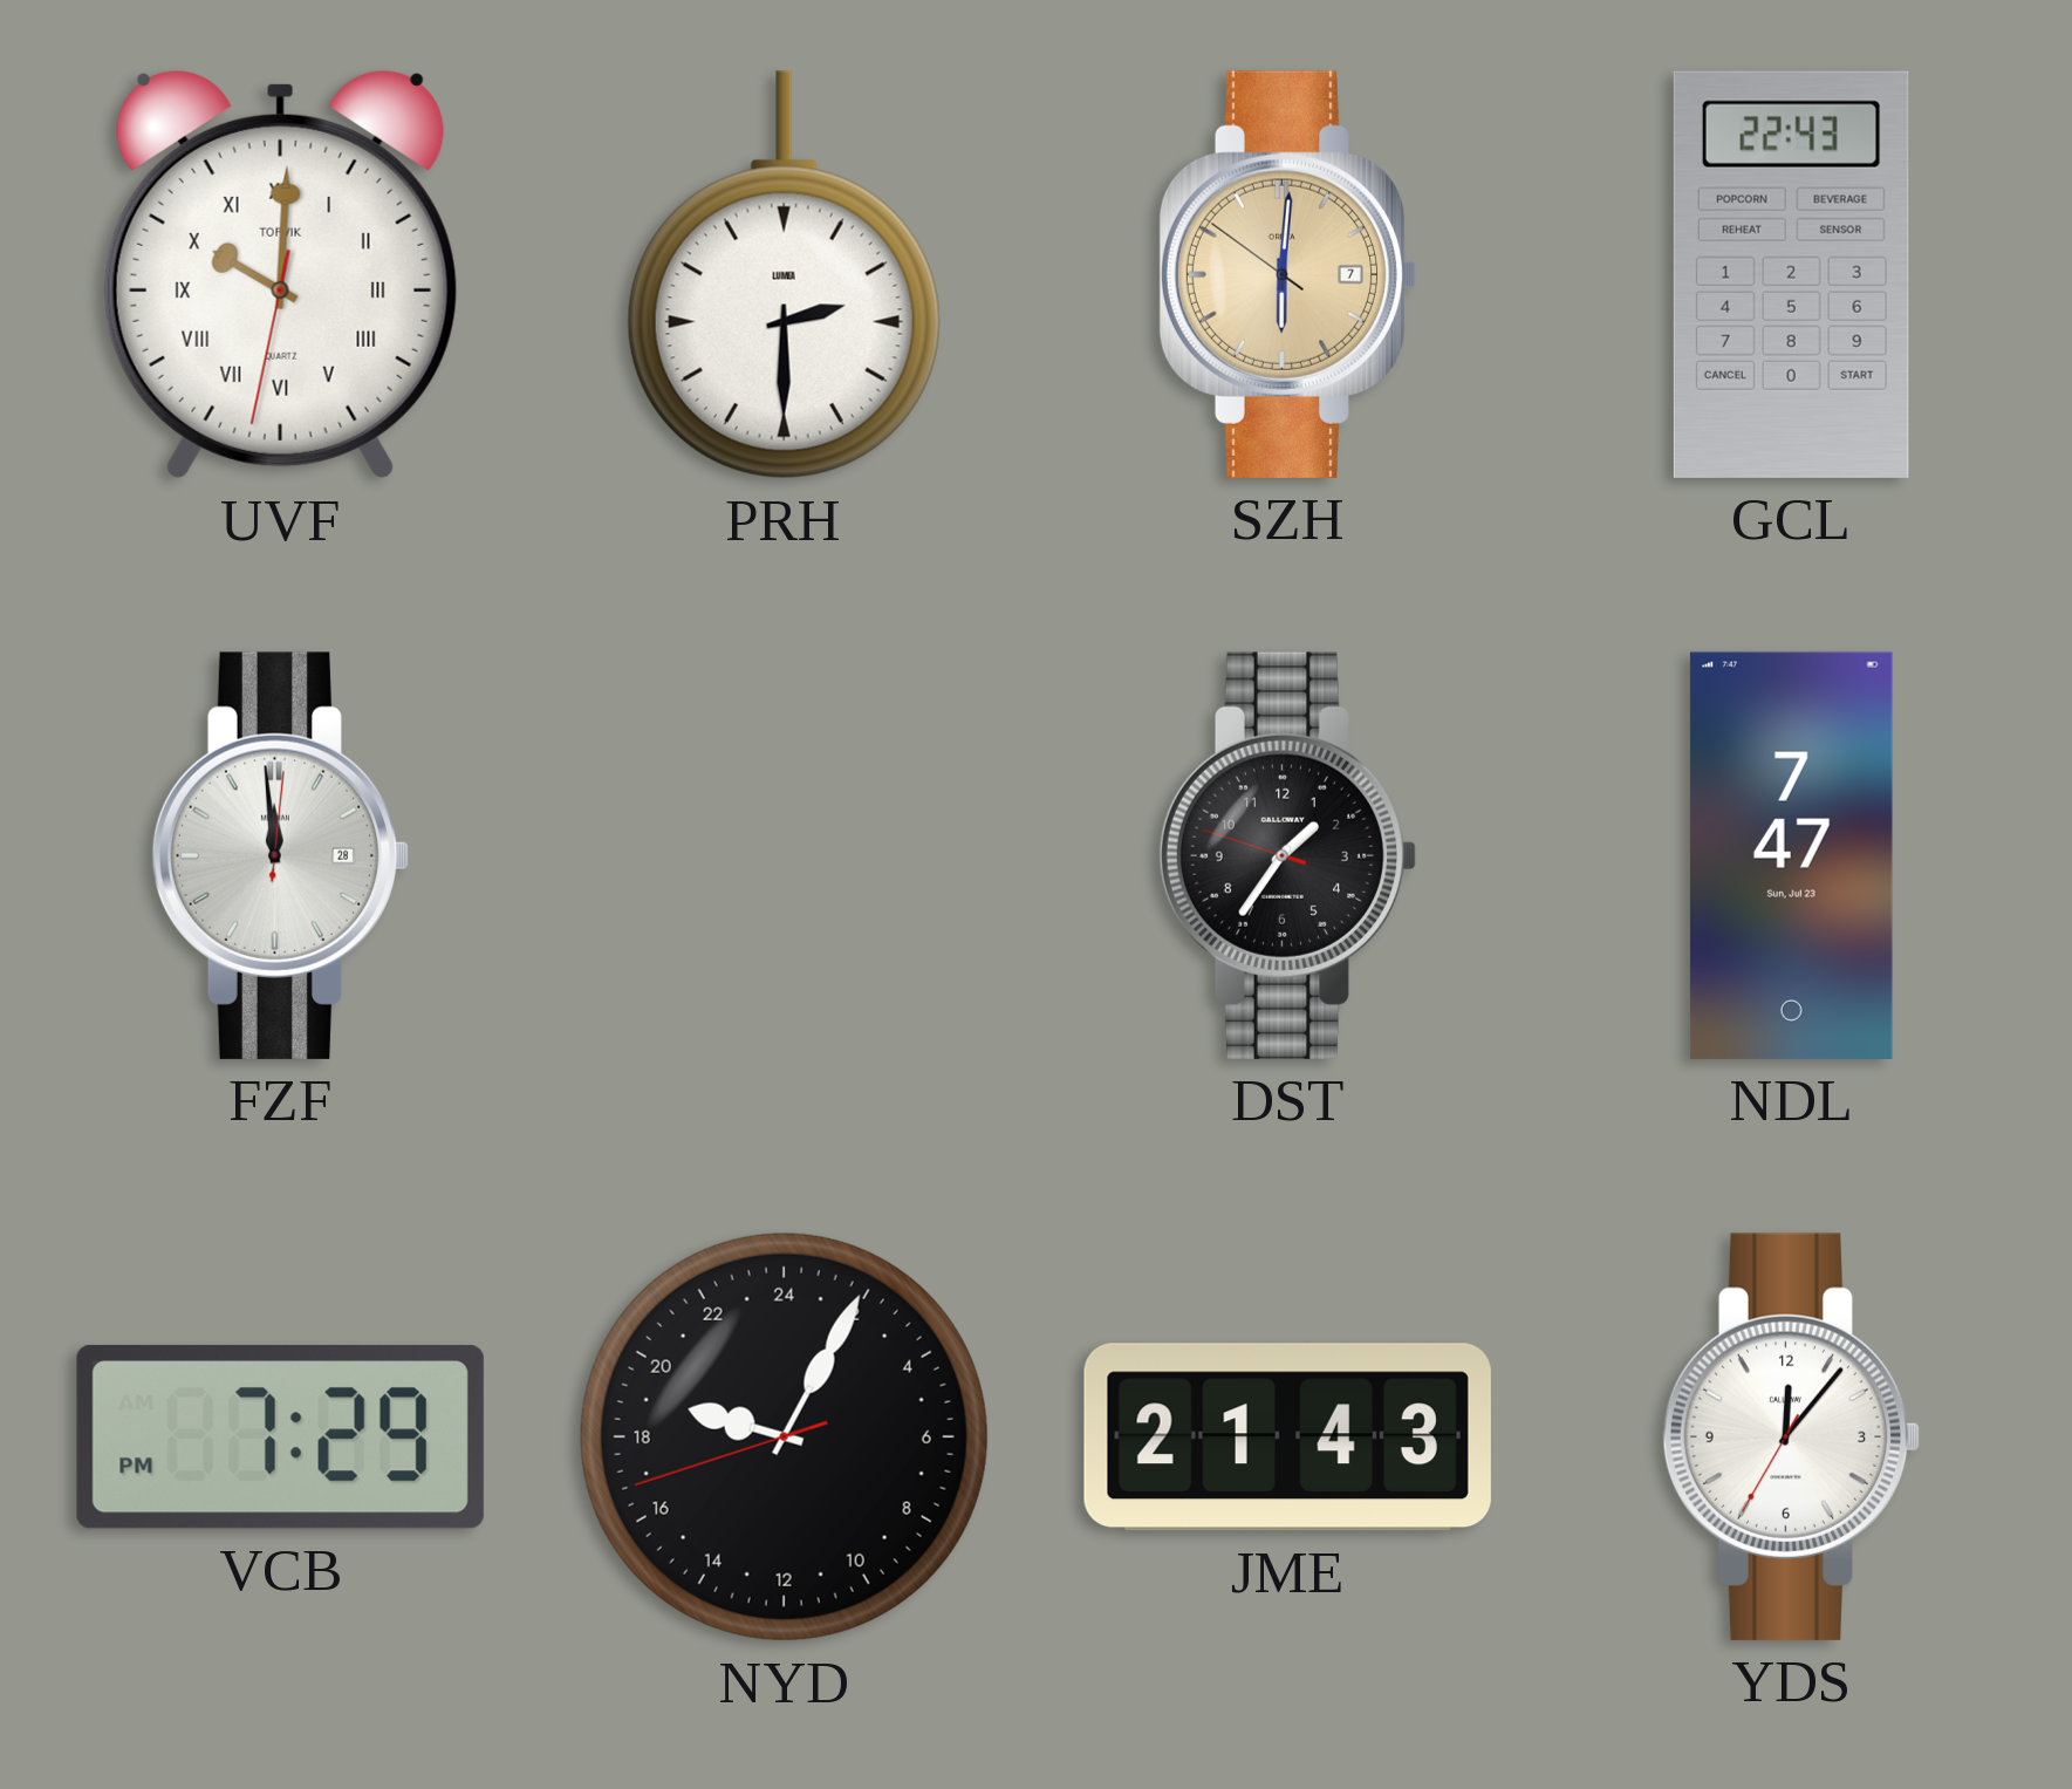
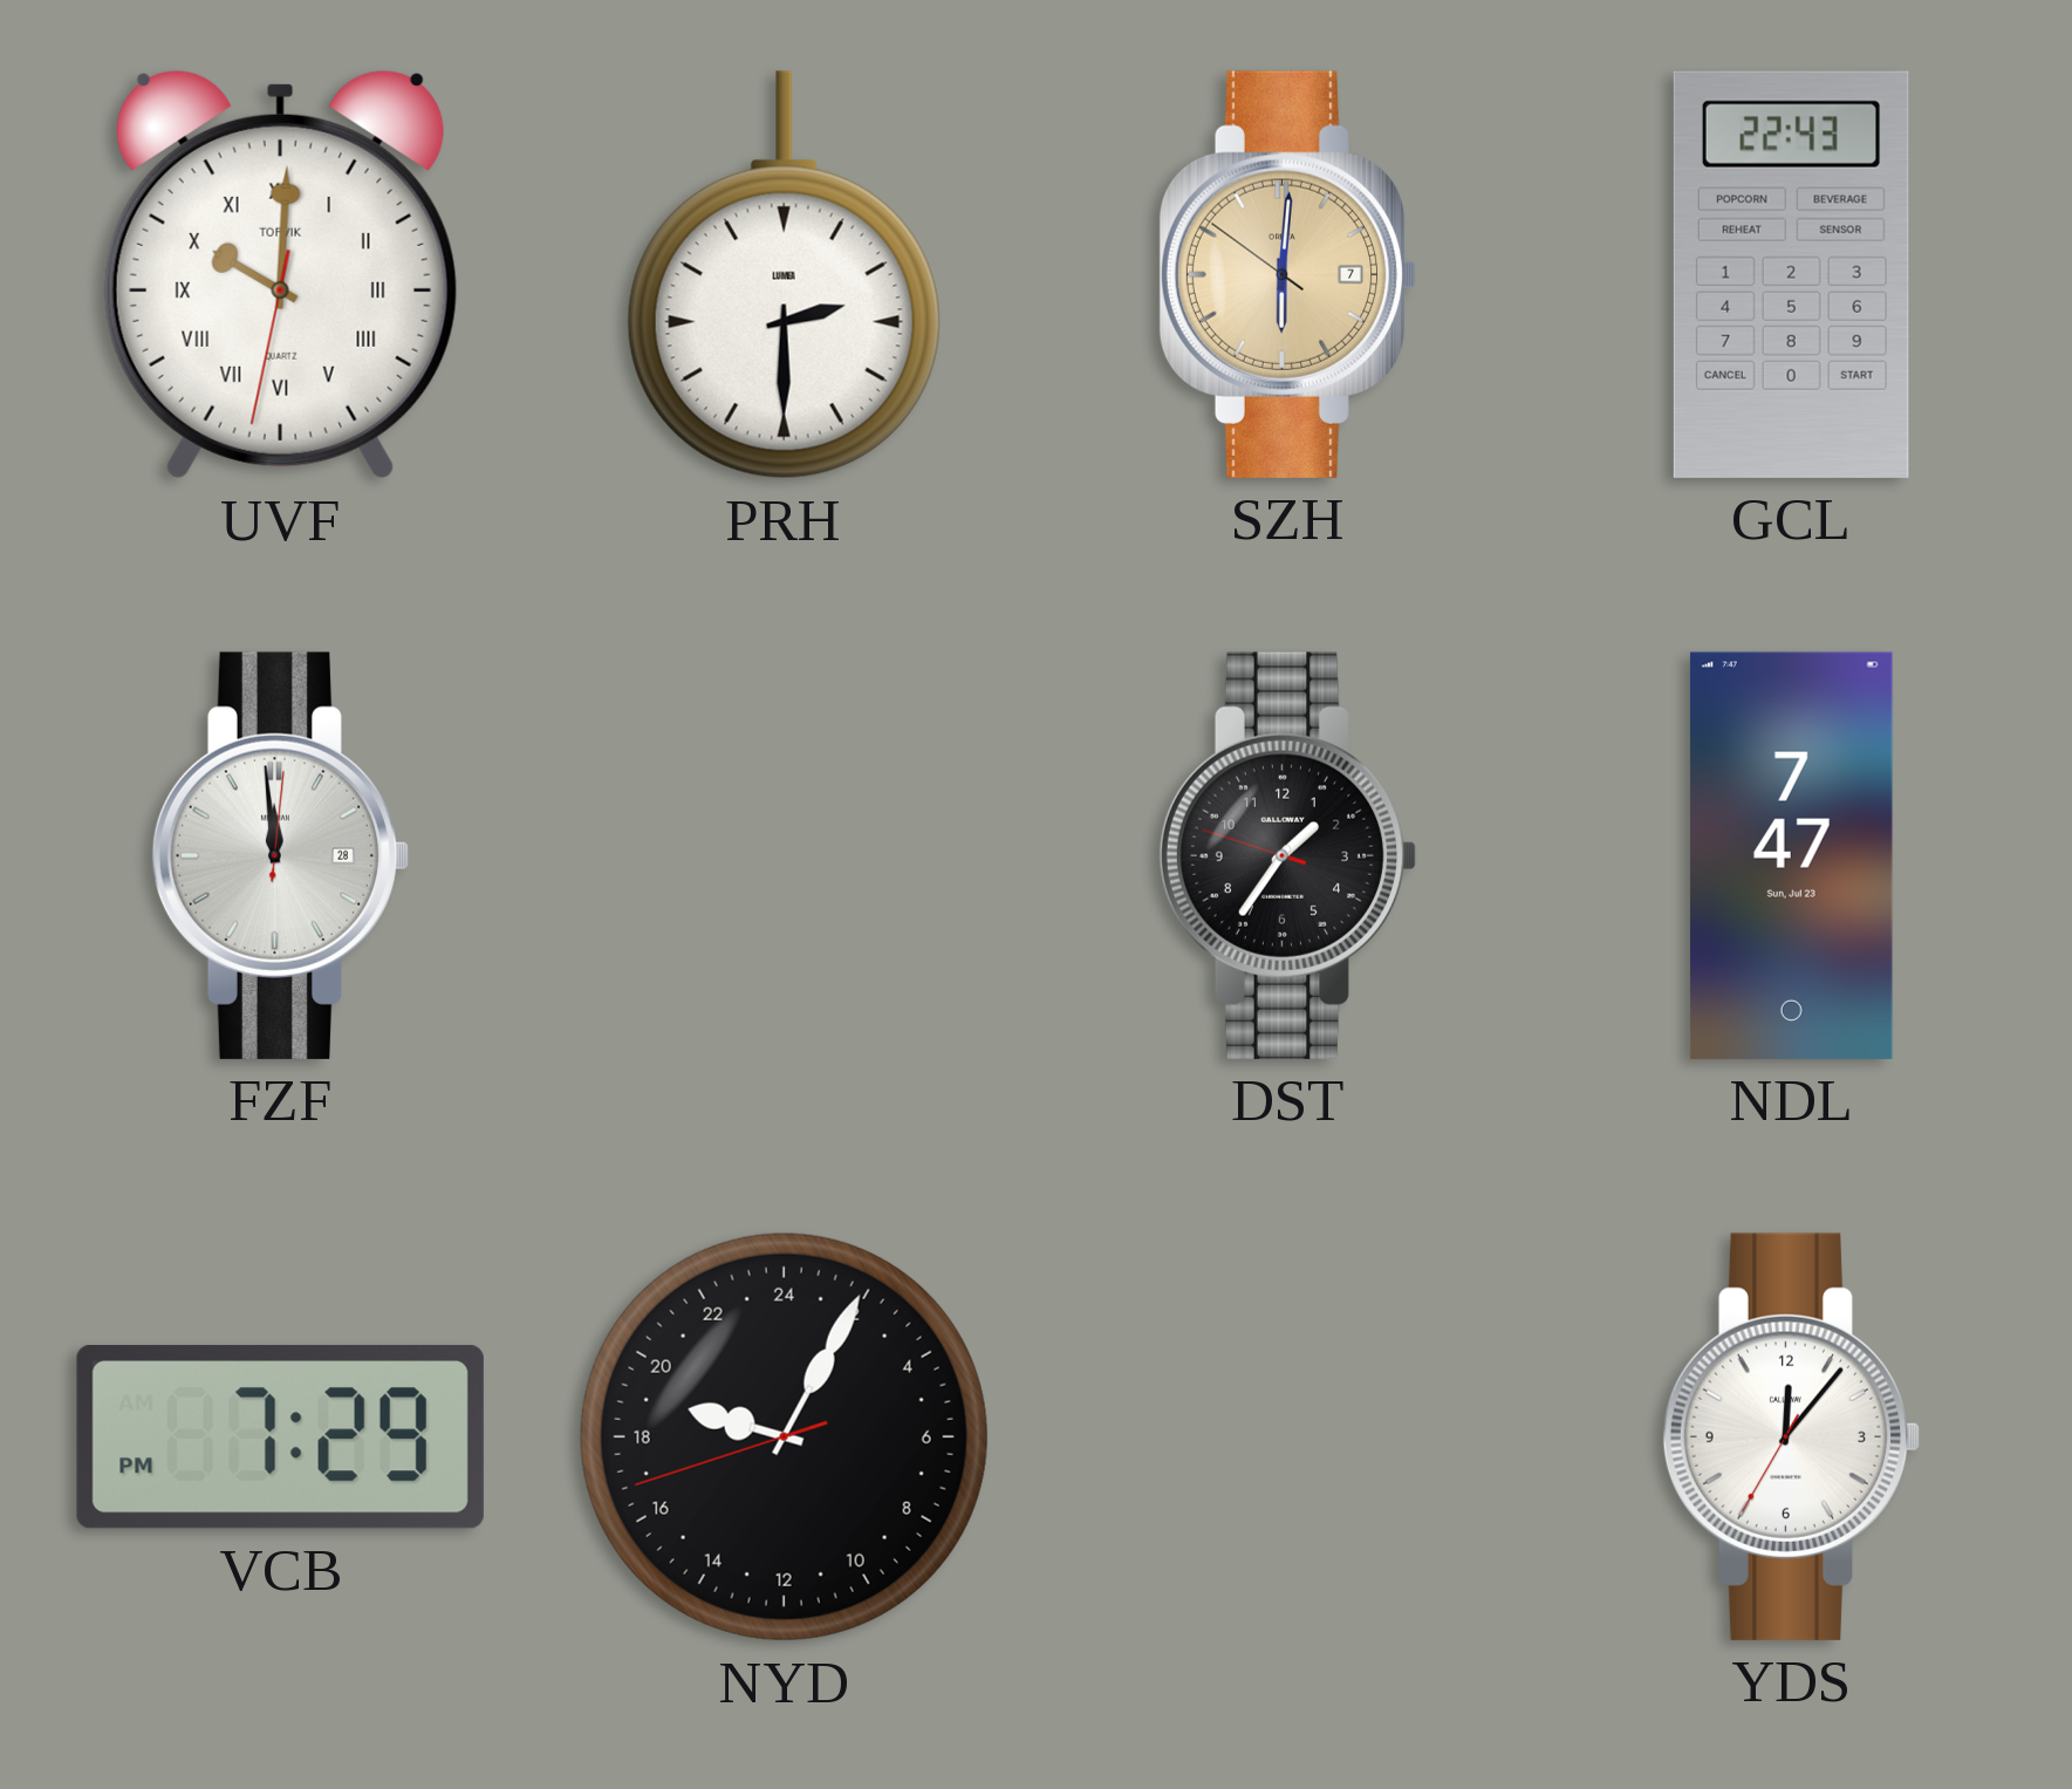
JME: 21:43 -> none
